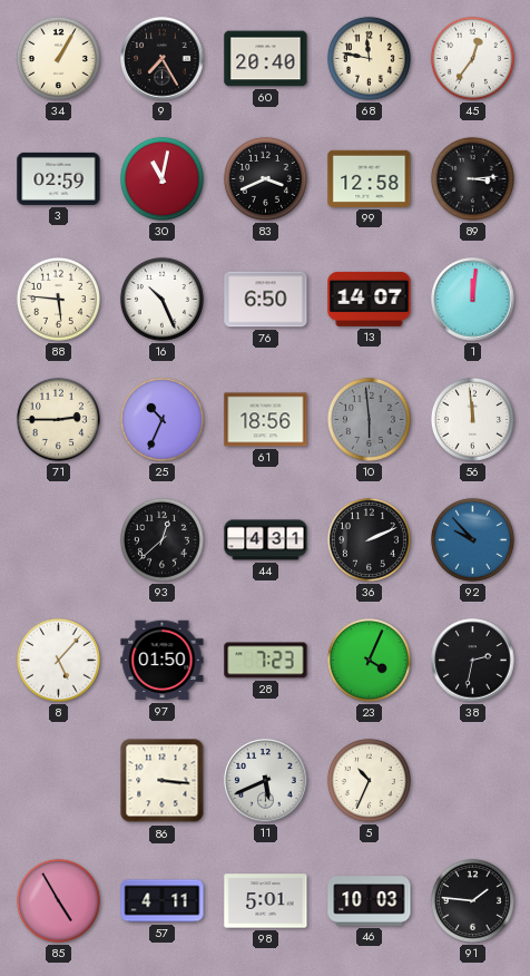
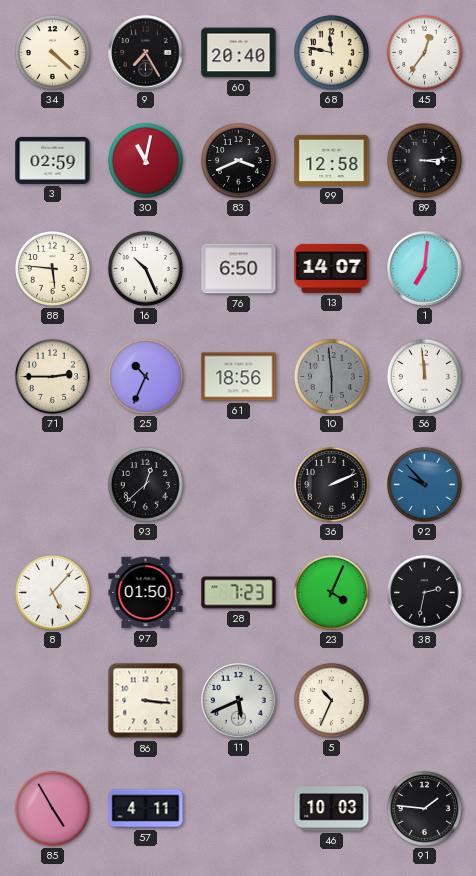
34: 1:05 -> 4:22
1: 12:01 -> 7:01
44: 4:31 -> none
98: 5:01 -> none
